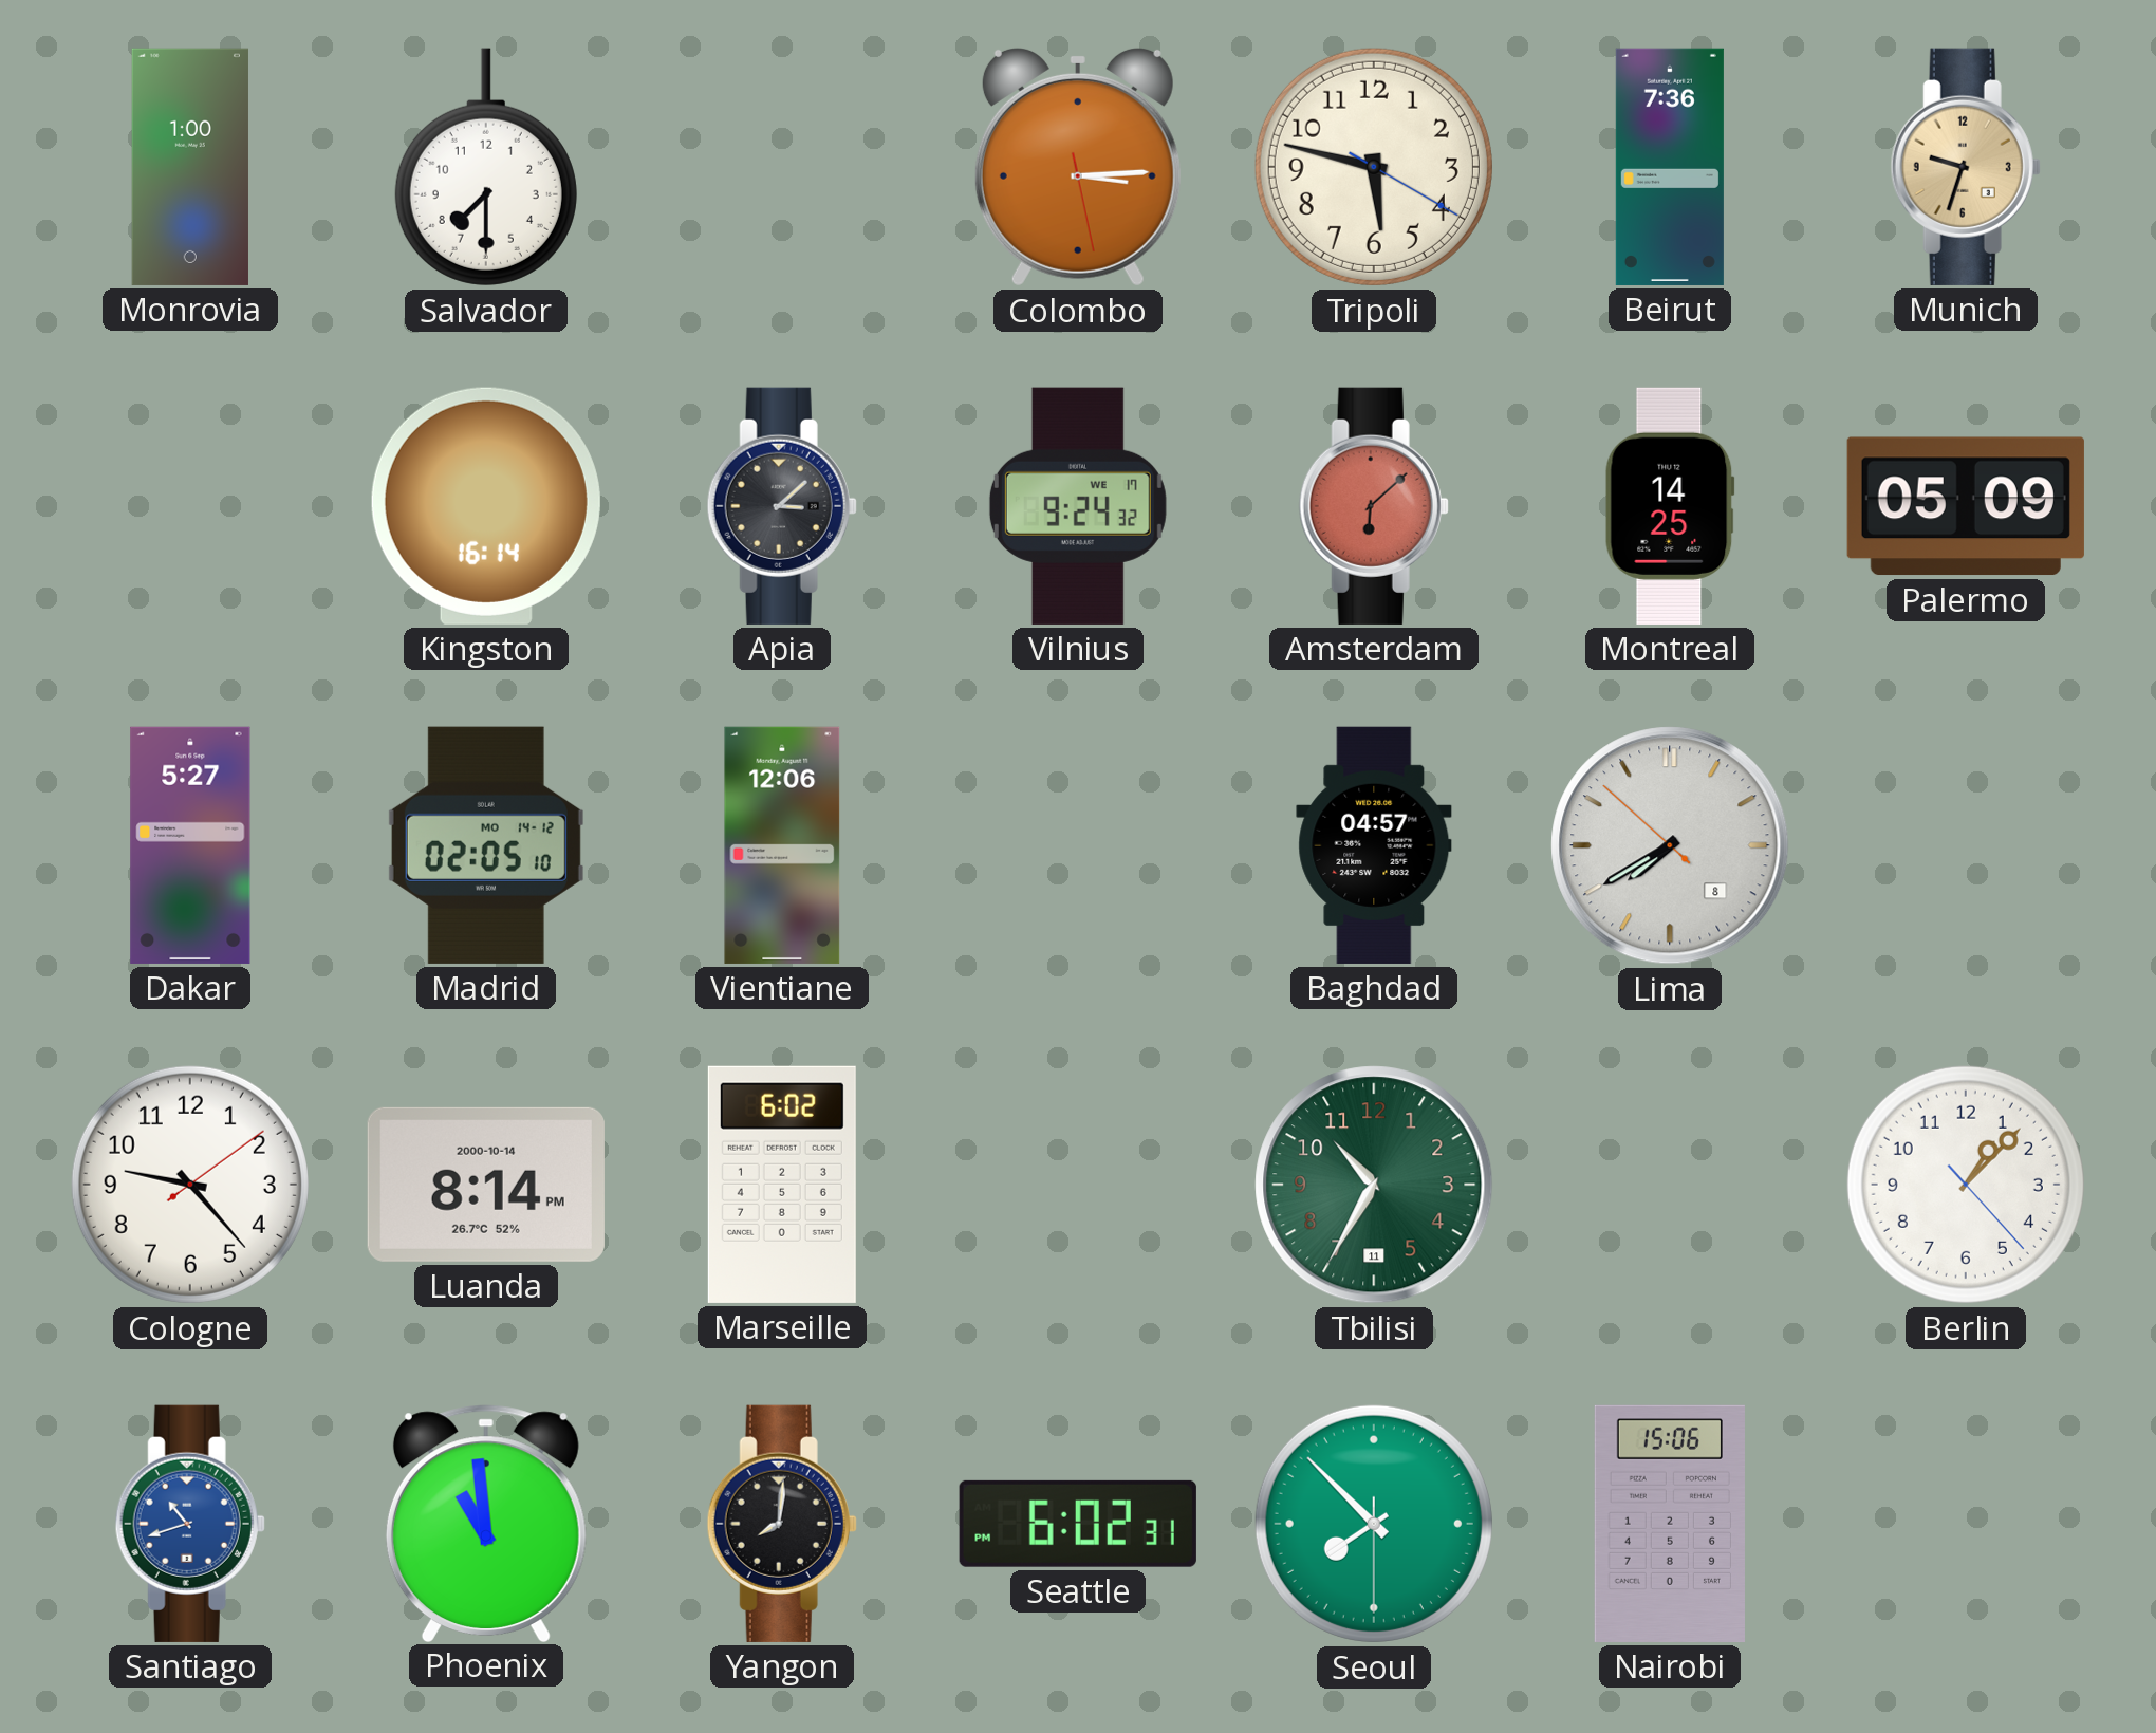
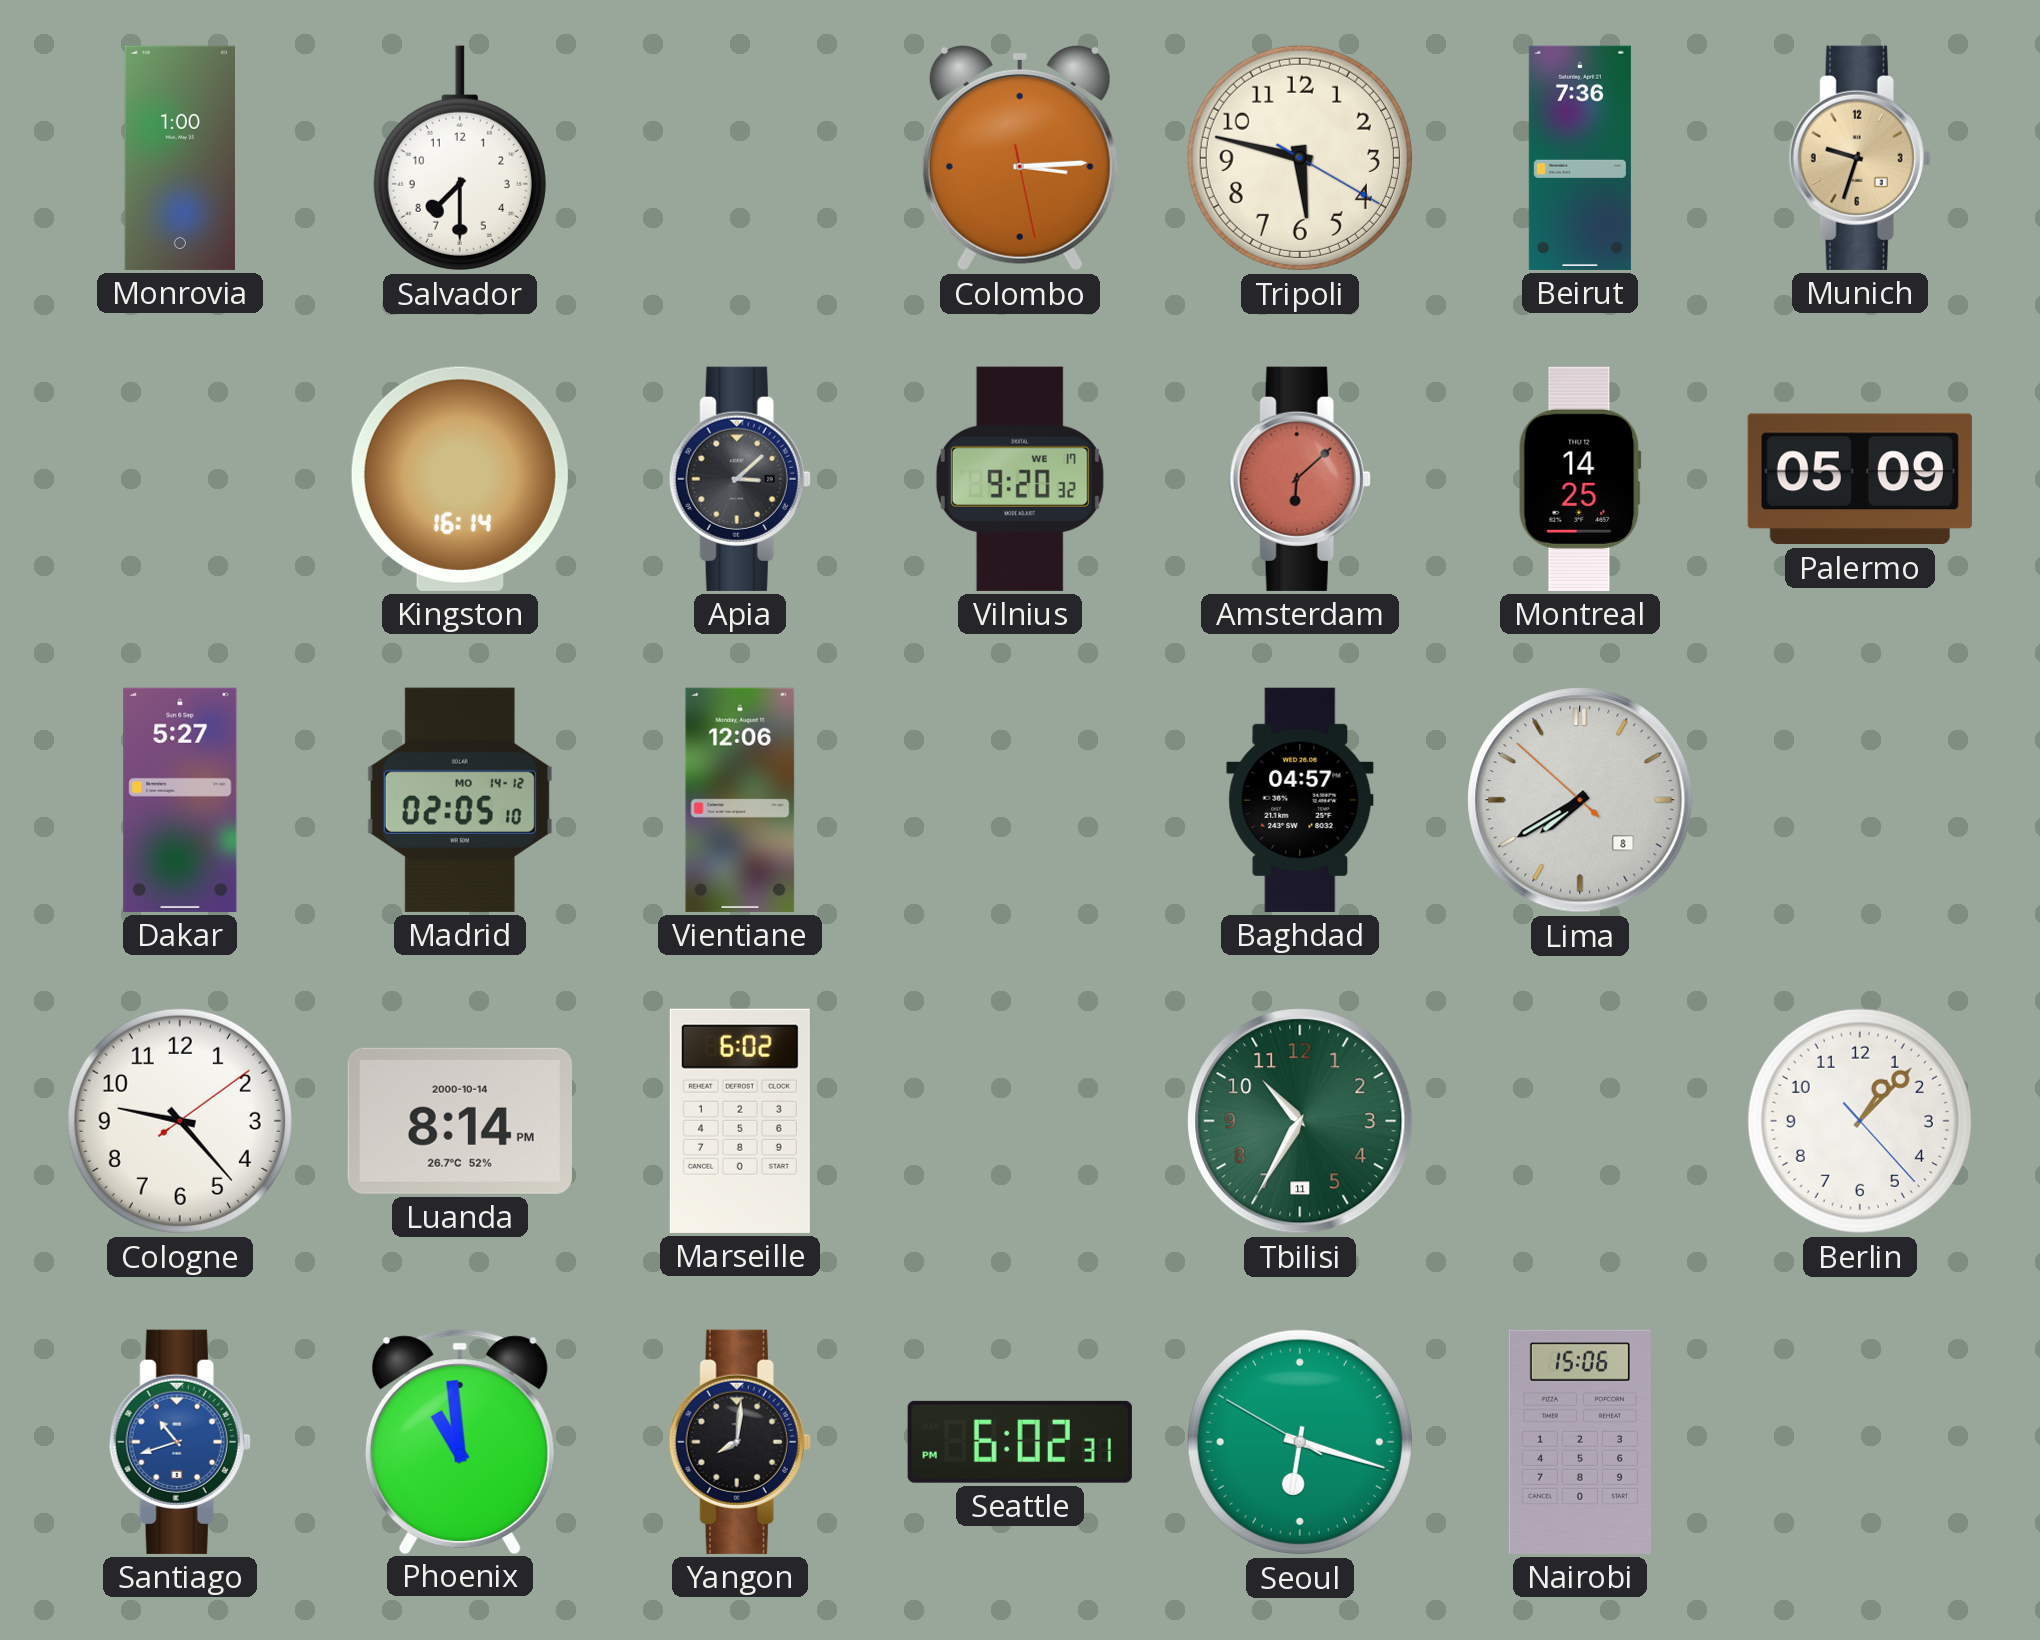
Vilnius: 9:24 -> 9:20
Seoul: 7:52 -> 6:17
